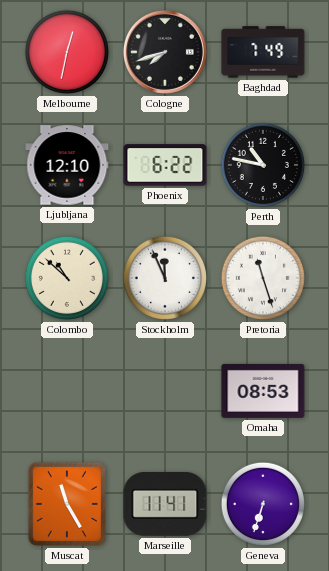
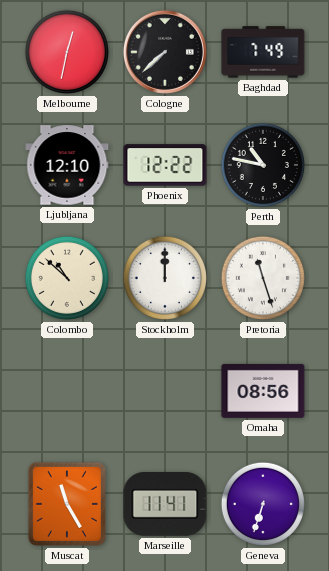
Cologne: 7:42 -> 7:38
Phoenix: 6:22 -> 12:22
Stockholm: 11:56 -> 12:00
Omaha: 08:53 -> 08:56
